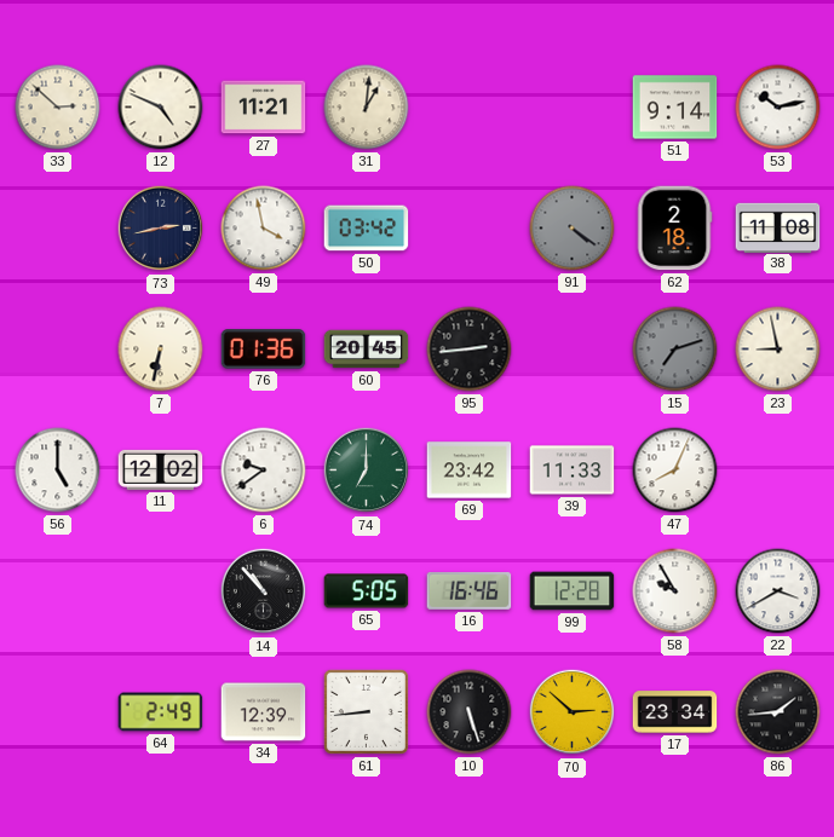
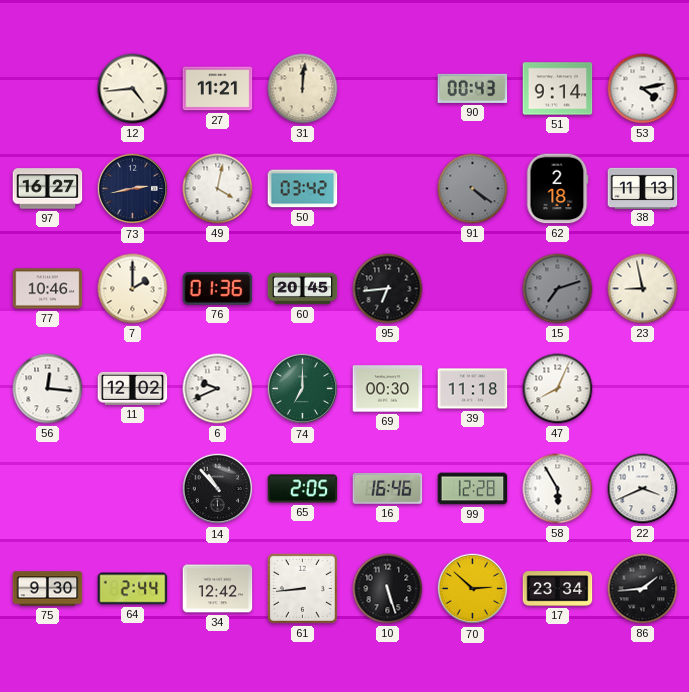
33: 2:52 -> none
12: 4:49 -> 4:44
31: 1:01 -> 12:01
90: none -> 00:43
53: 10:13 -> 4:13
97: none -> 16:27
49: 3:58 -> 4:02
38: 11:08 -> 11:13
77: none -> 10:46
7: 6:32 -> 2:00
95: 2:44 -> 6:44
56: 5:00 -> 12:16
6: 9:39 -> 9:41
69: 23:42 -> 00:30
39: 11:33 -> 11:18
65: 5:05 -> 2:05
58: 9:55 -> 5:55
22: 3:40 -> 3:41
75: none -> 9:30
64: 2:49 -> 2:44
34: 12:39 -> 12:42
